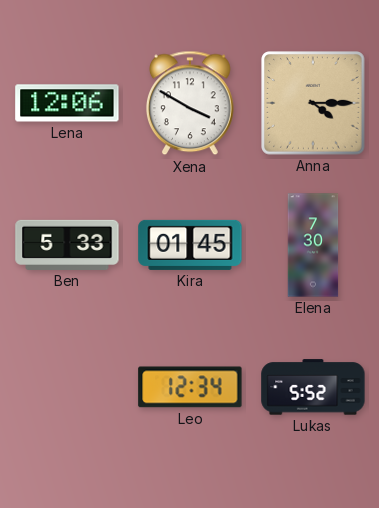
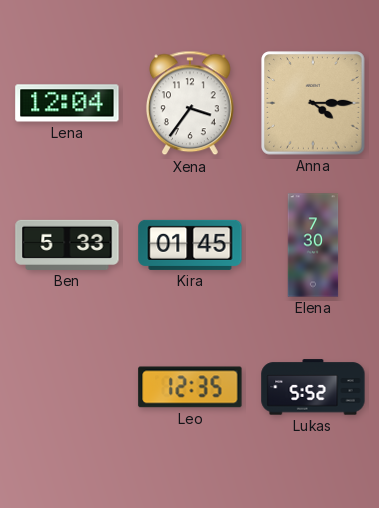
Lena: 12:06 -> 12:04
Xena: 3:50 -> 3:36
Leo: 12:34 -> 12:35
